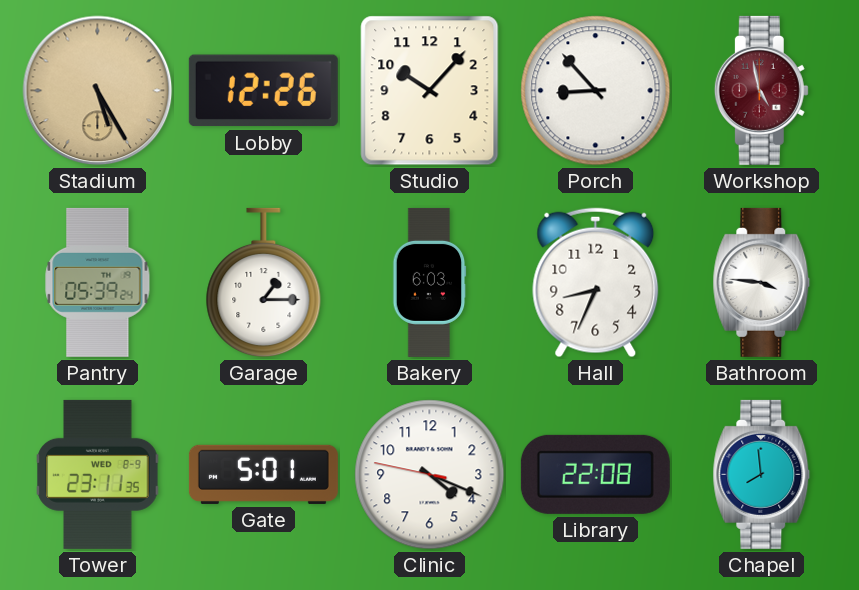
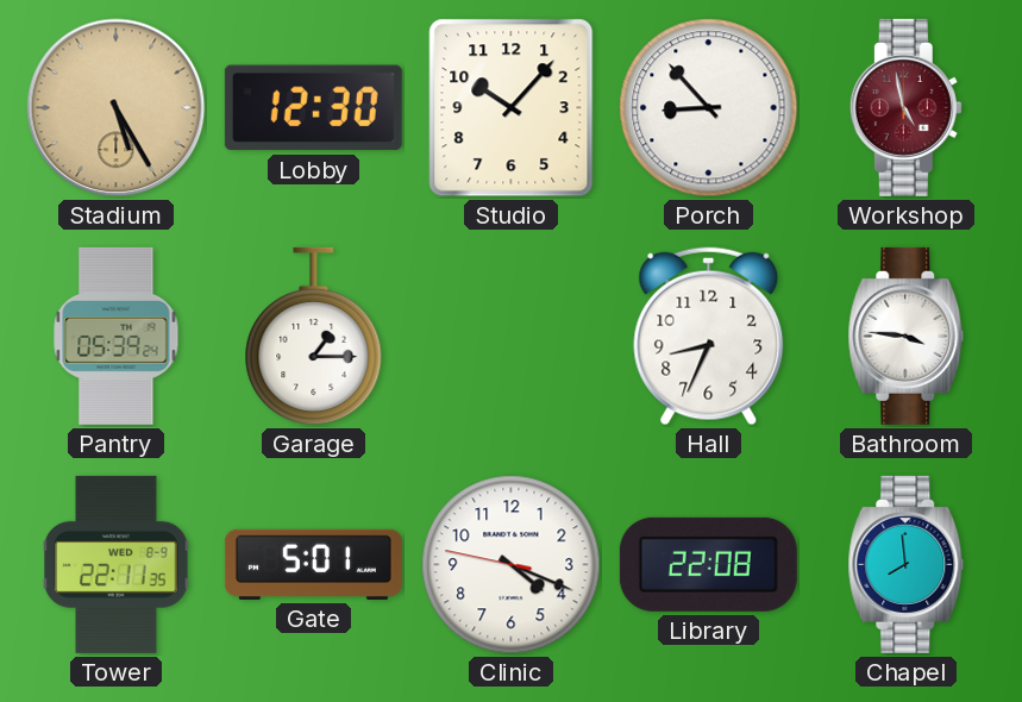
Lobby: 12:26 -> 12:30
Bakery: 6:03 -> none
Tower: 23:11 -> 22:11
